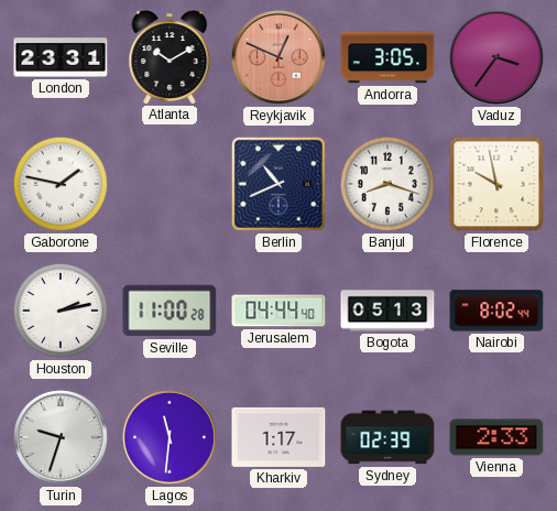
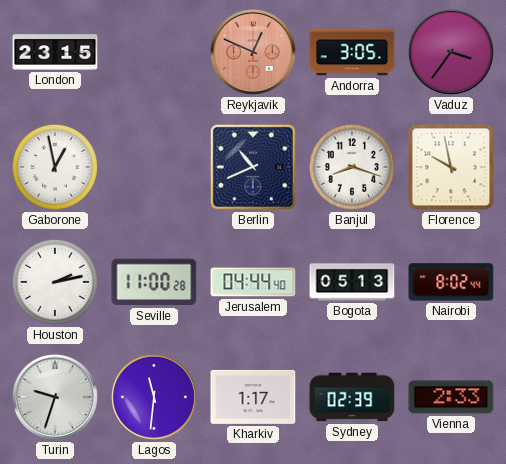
London: 23:31 -> 23:15
Atlanta: 10:10 -> none
Gaborone: 1:47 -> 12:58
